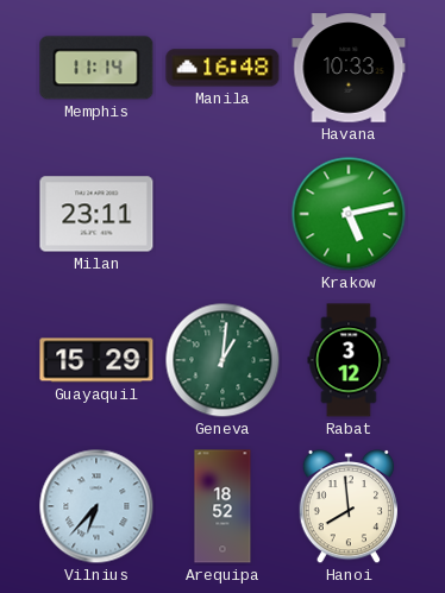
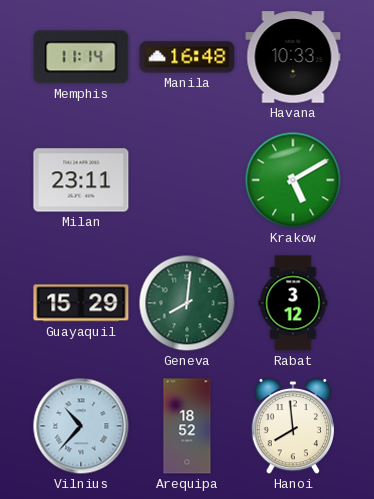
Krakow: 5:13 -> 5:10
Geneva: 1:01 -> 8:01
Vilnius: 6:37 -> 10:37
